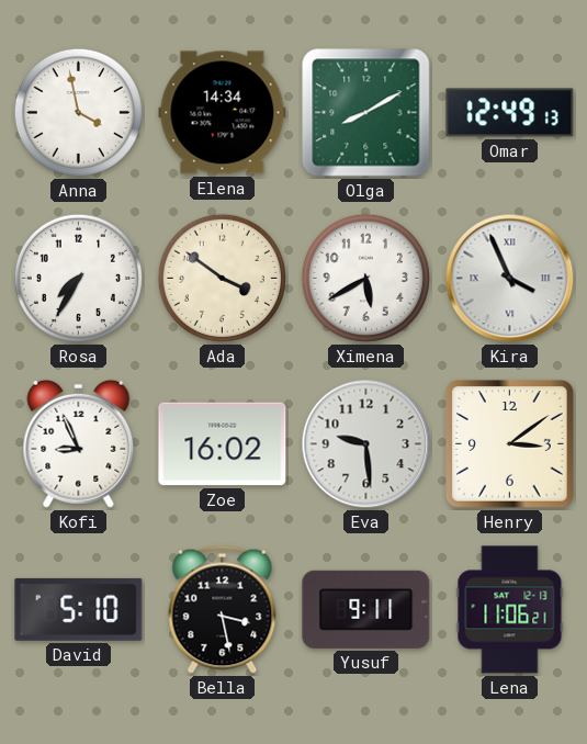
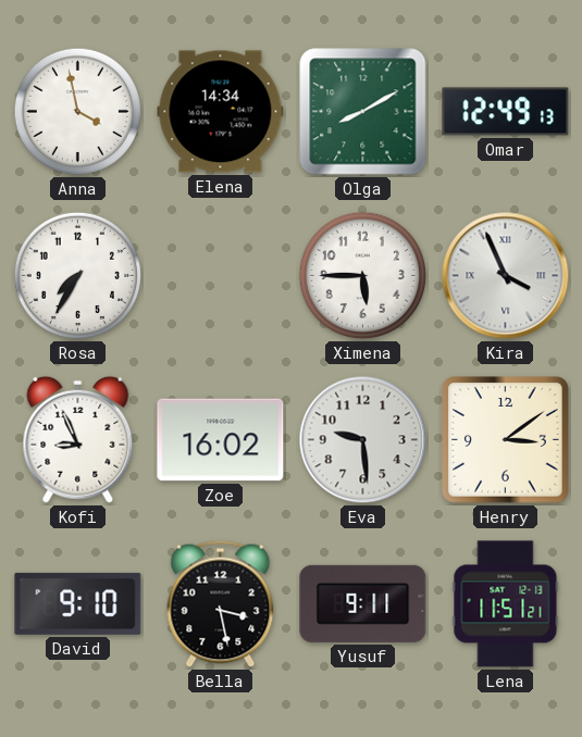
Ada: 3:51 -> none
Ximena: 5:40 -> 5:45
David: 5:10 -> 9:10
Lena: 11:06 -> 11:51
